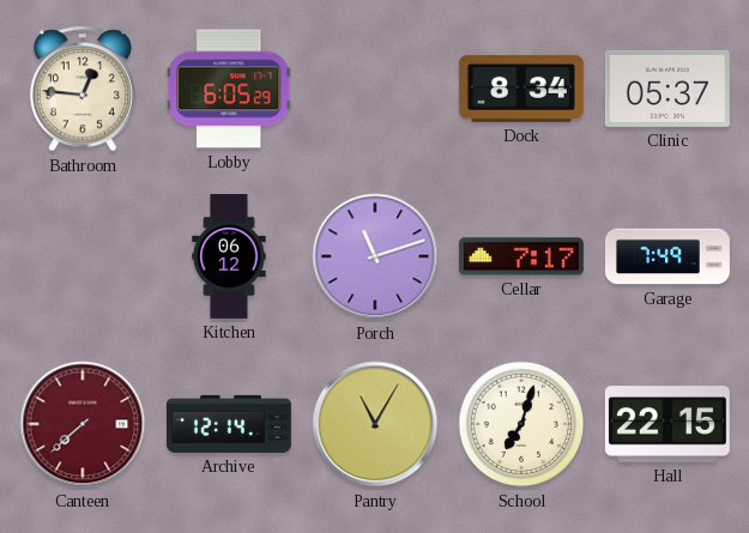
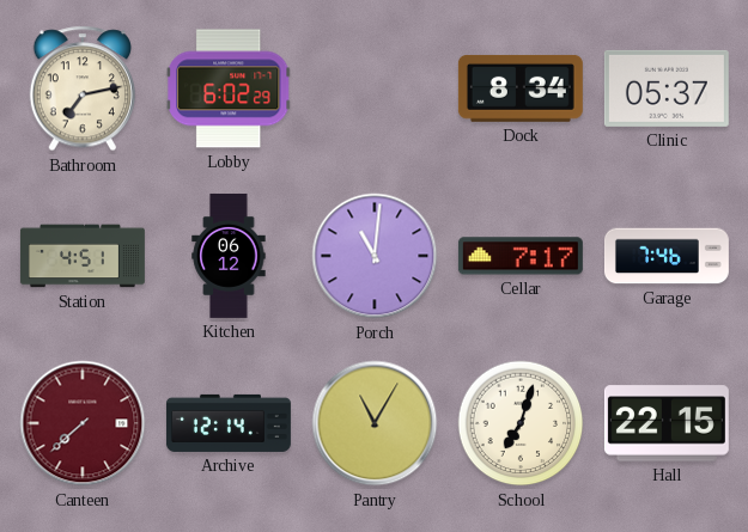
Bathroom: 12:46 -> 7:13
Lobby: 6:05 -> 6:02
Station: none -> 4:51
Porch: 11:12 -> 11:01
Garage: 7:49 -> 7:46
